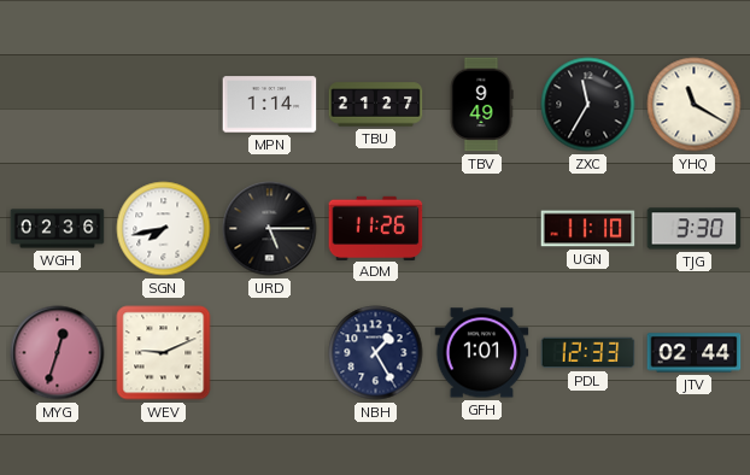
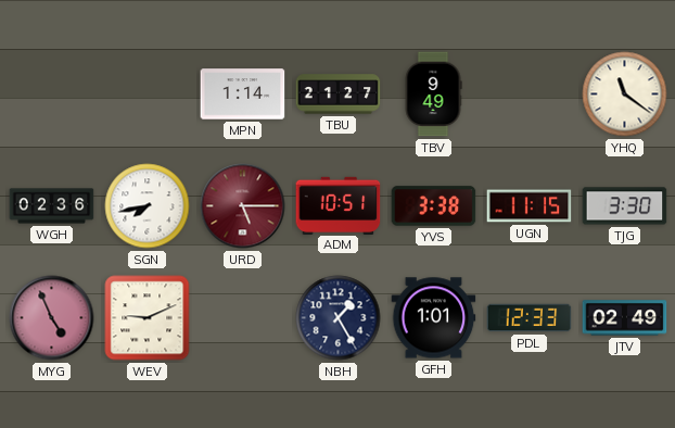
ZXC: 11:35 -> none
YHQ: 11:20 -> 11:21
URD dial: black -> burgundy
ADM: 11:26 -> 10:51
YVS: none -> 3:38
UGN: 11:10 -> 11:15
MYG: 12:33 -> 4:56
JTV: 02:44 -> 02:49
